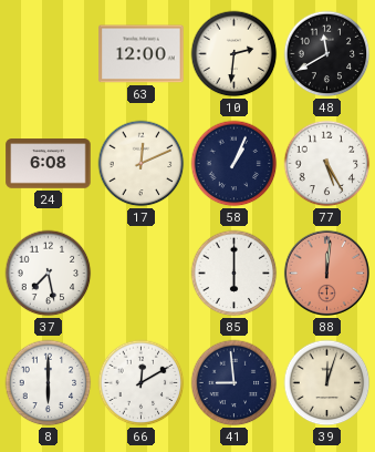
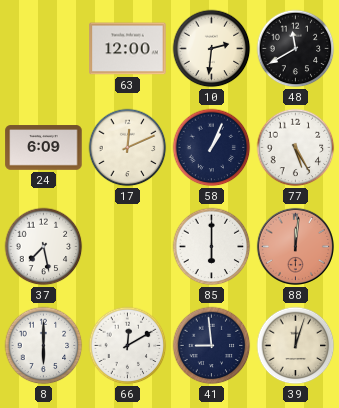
24: 6:08 -> 6:09
